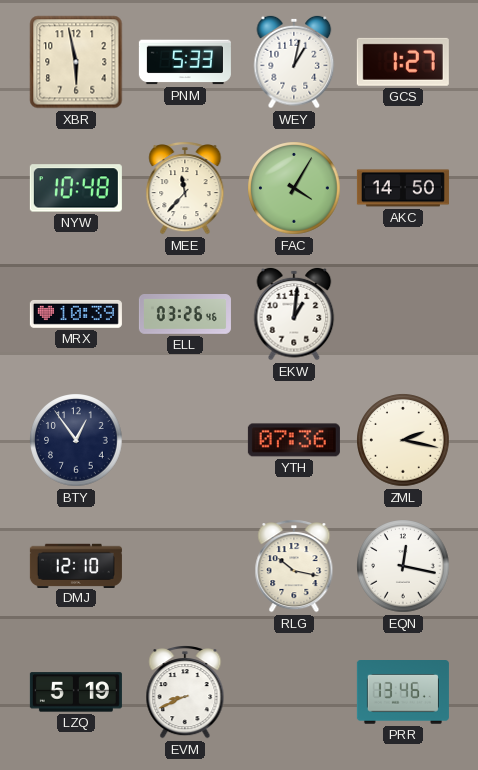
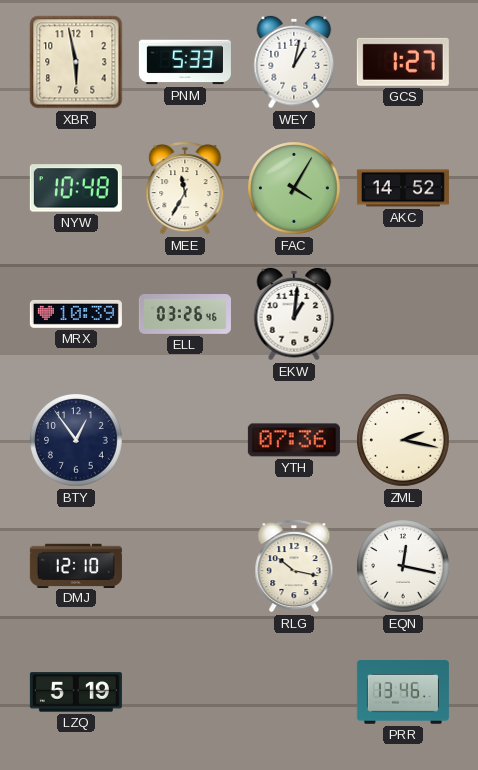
MEE: 11:37 -> 11:35
AKC: 14:50 -> 14:52
EVM: 8:41 -> none
